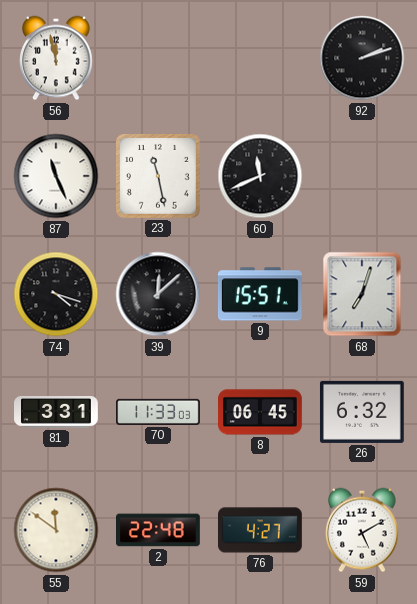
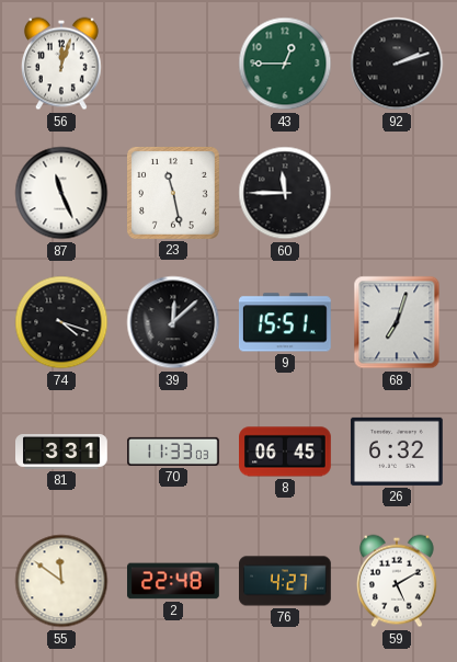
56: 11:58 -> 12:03
43: none -> 12:45
60: 11:41 -> 11:45
